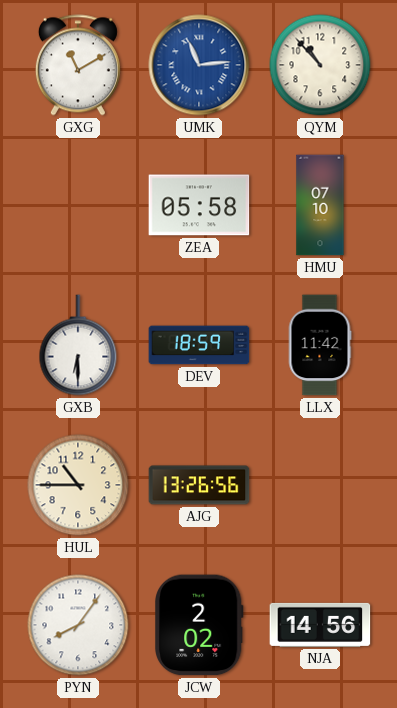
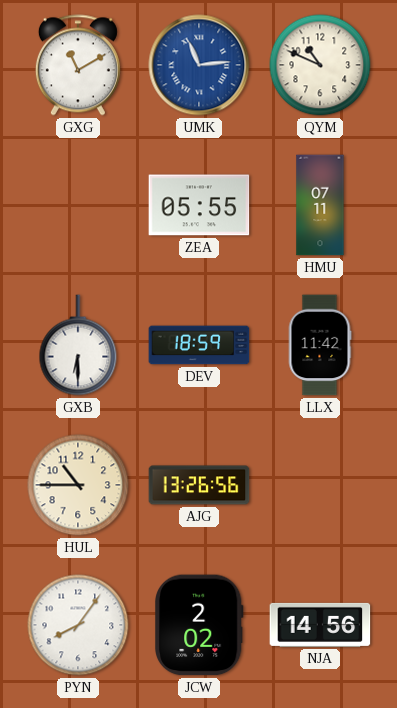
QYM: 10:53 -> 10:49
ZEA: 05:58 -> 05:55
HMU: 07:10 -> 07:11
